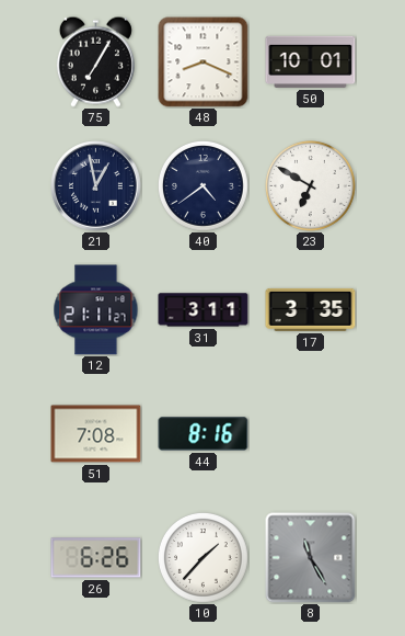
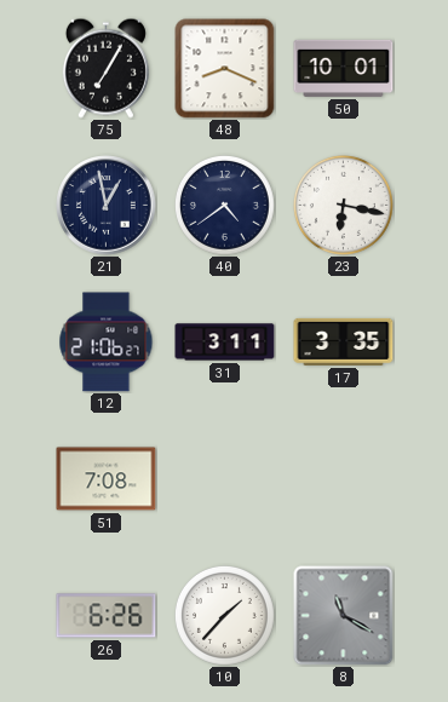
23: 6:50 -> 6:17
12: 21:11 -> 21:06
44: 8:16 -> none
8: 11:25 -> 11:20
